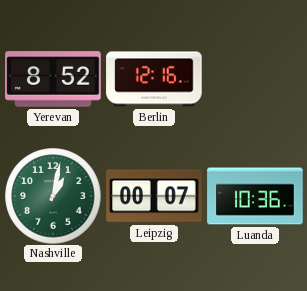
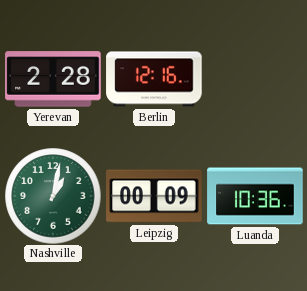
Yerevan: 8:52 -> 2:28
Leipzig: 00:07 -> 00:09
